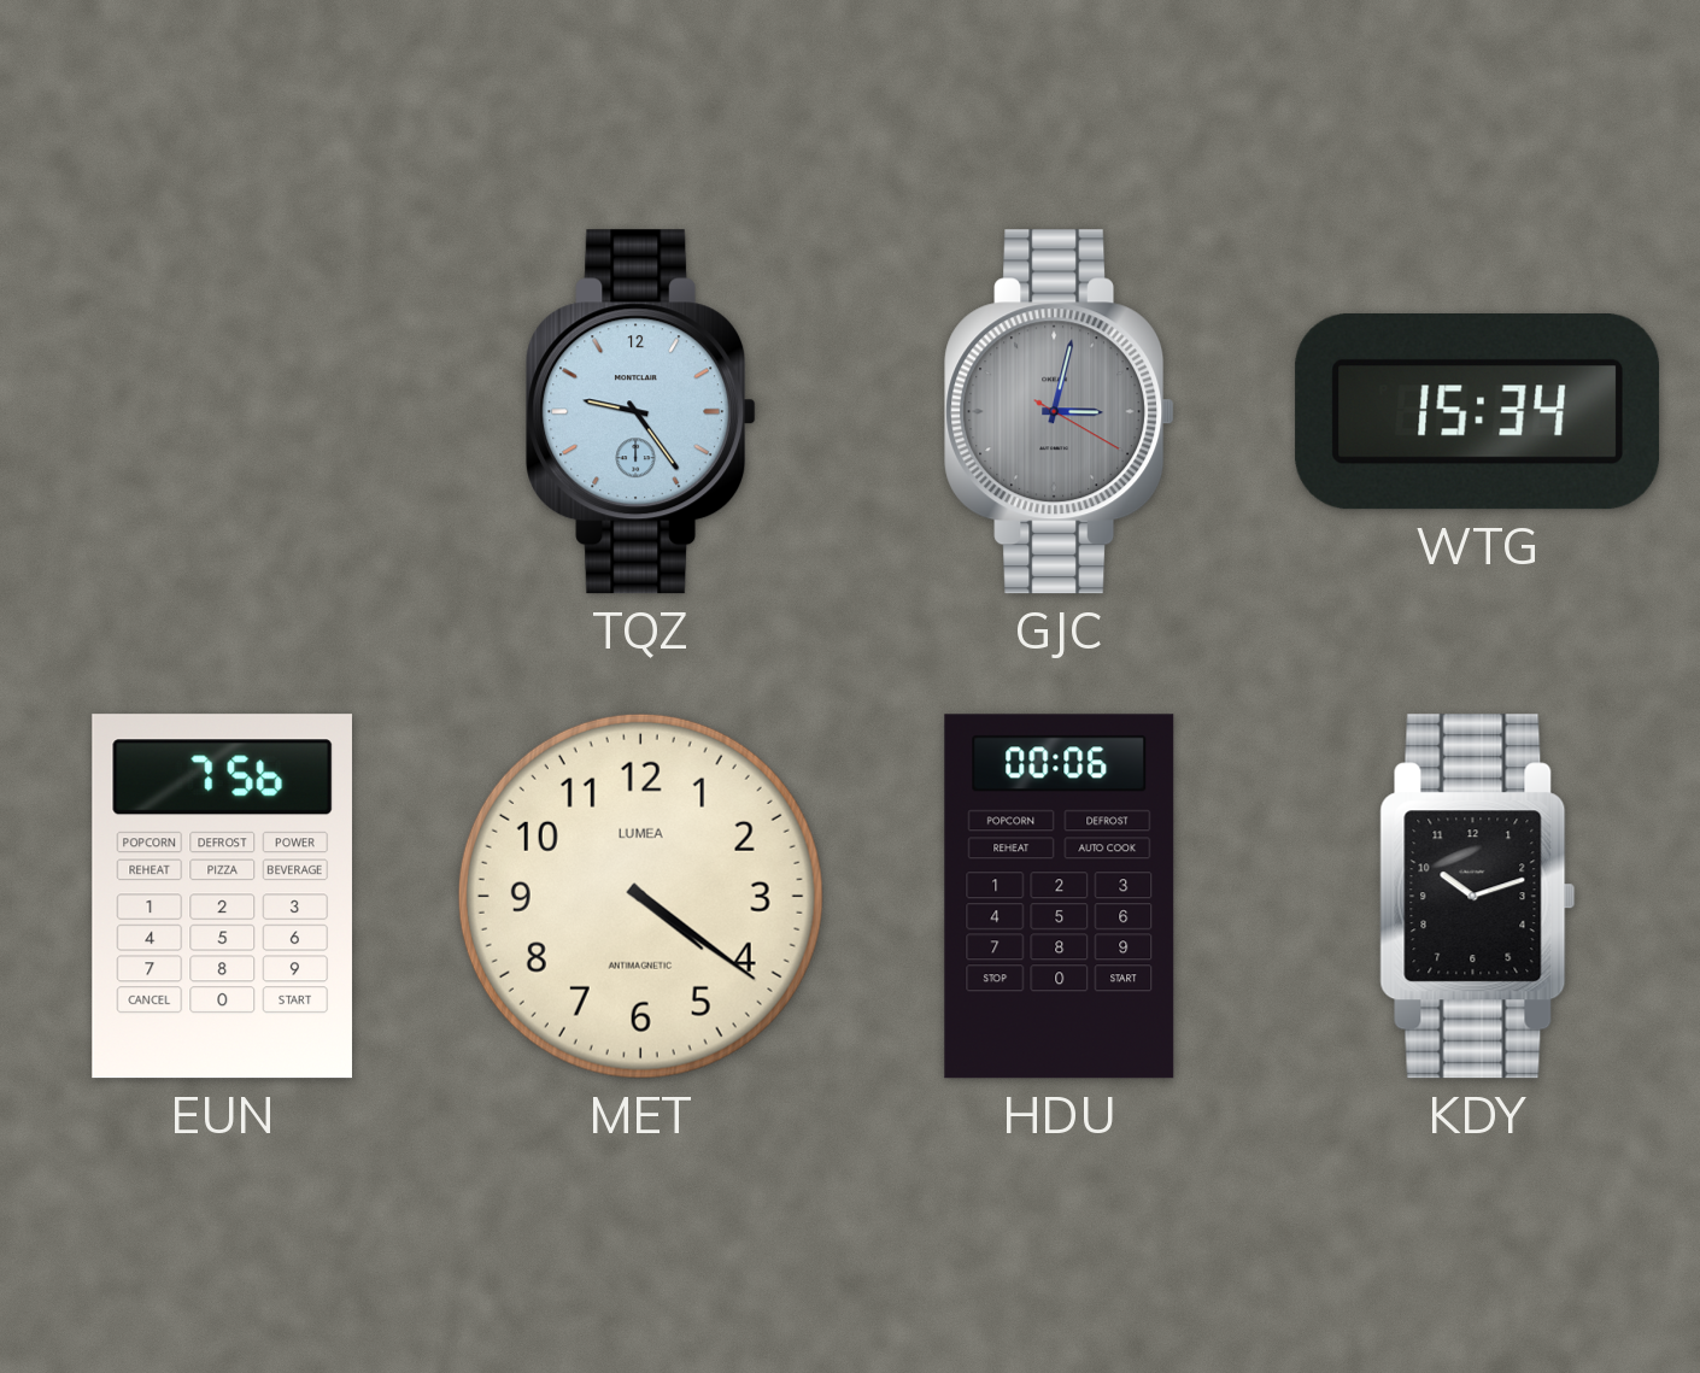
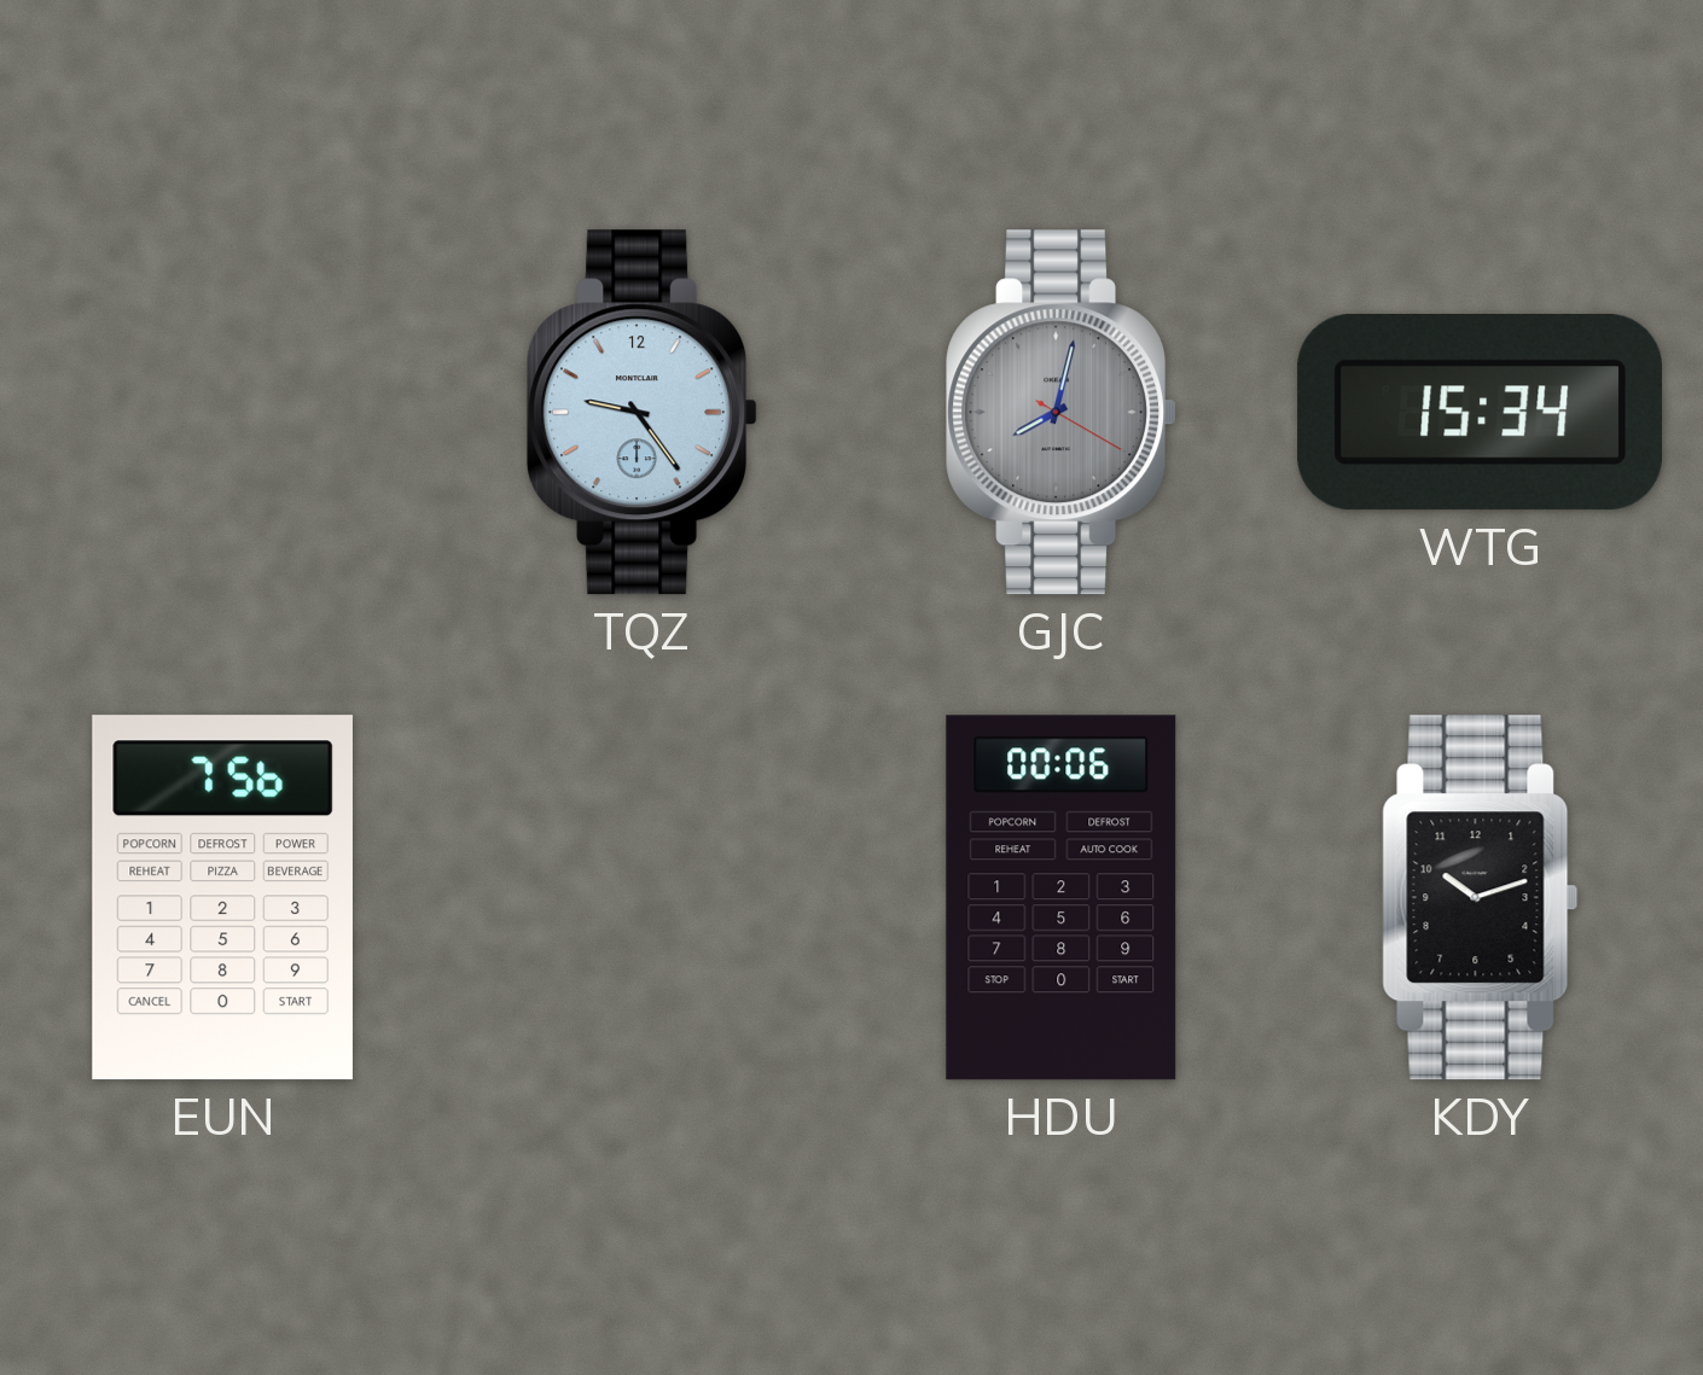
GJC: 3:02 -> 8:02
MET: 4:21 -> none
